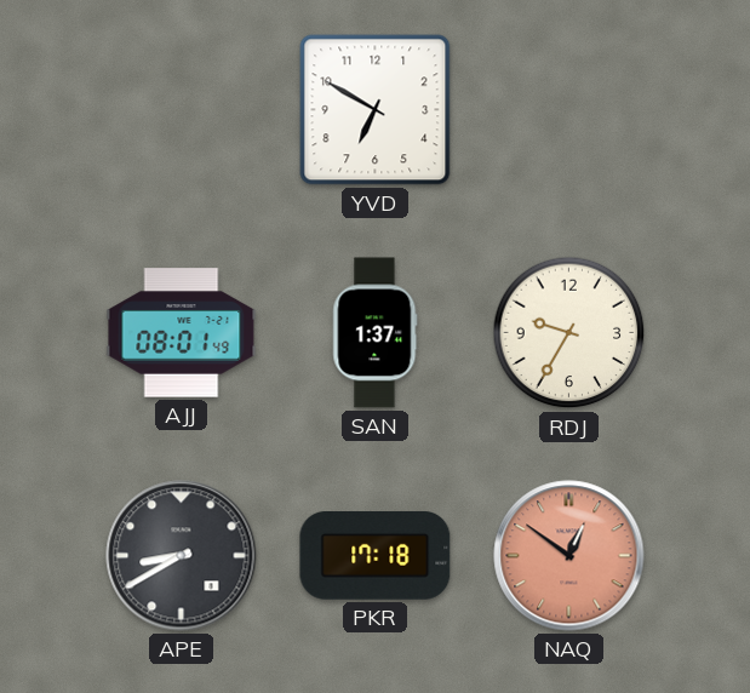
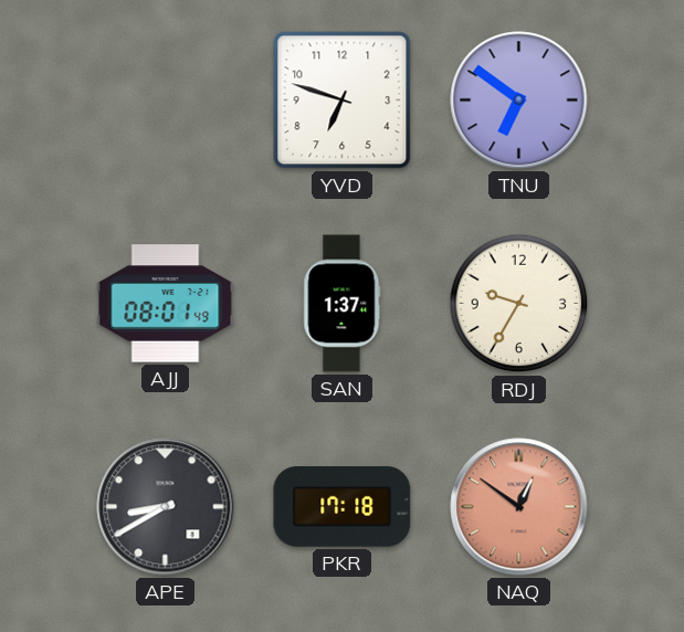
YVD: 6:50 -> 6:48
TNU: none -> 6:51
